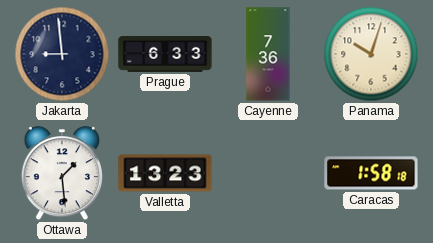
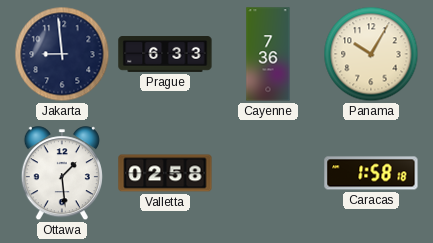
Panama: 10:03 -> 10:05
Valletta: 13:23 -> 02:58
